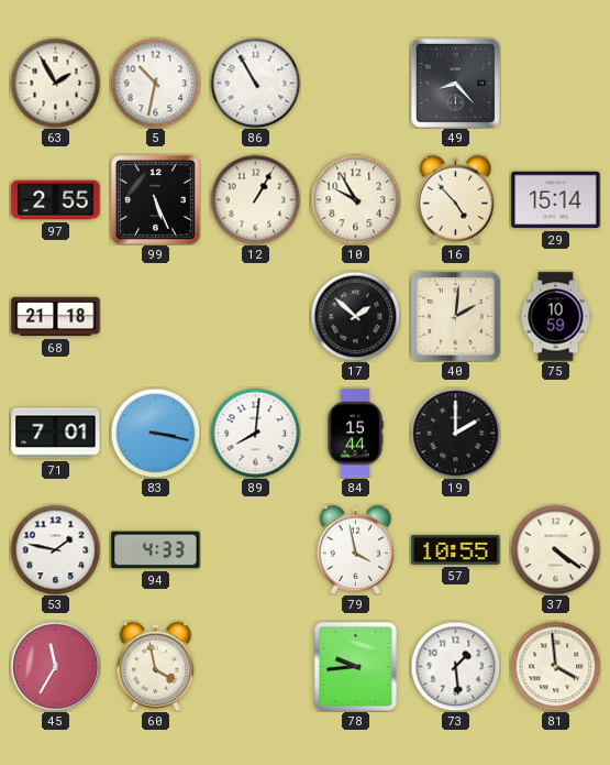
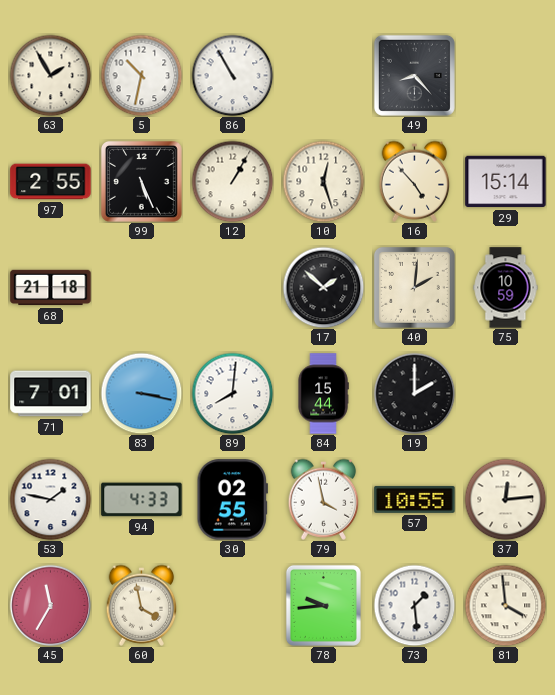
10: 9:55 -> 12:27
30: none -> 02:55
37: 4:21 -> 12:14
